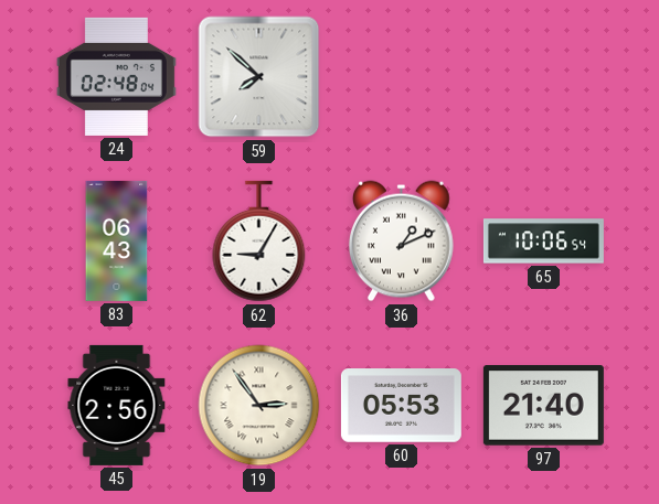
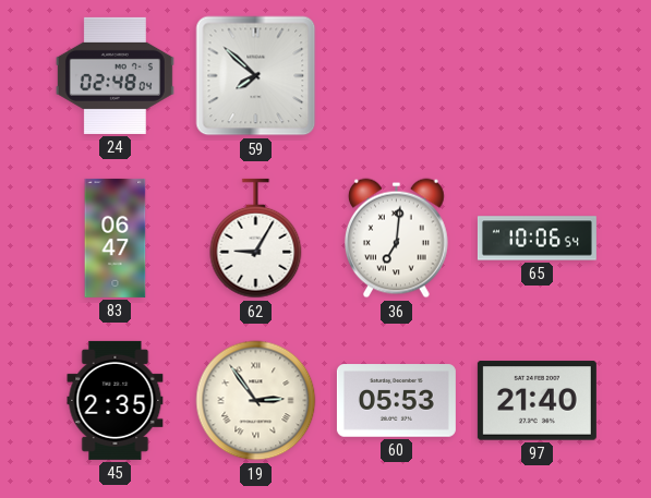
83: 06:43 -> 06:47
36: 1:11 -> 7:01
45: 2:56 -> 2:35
